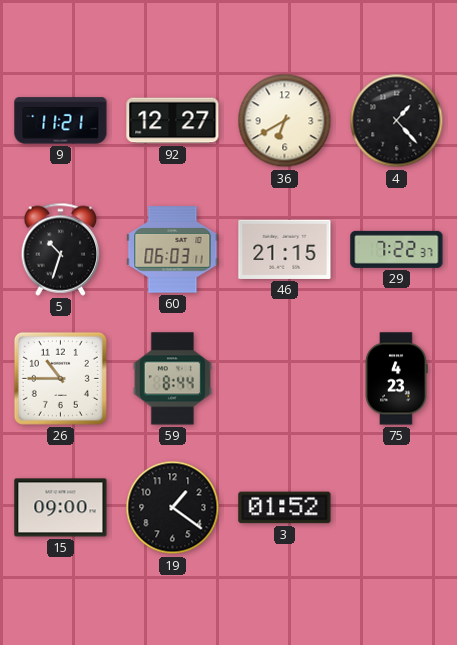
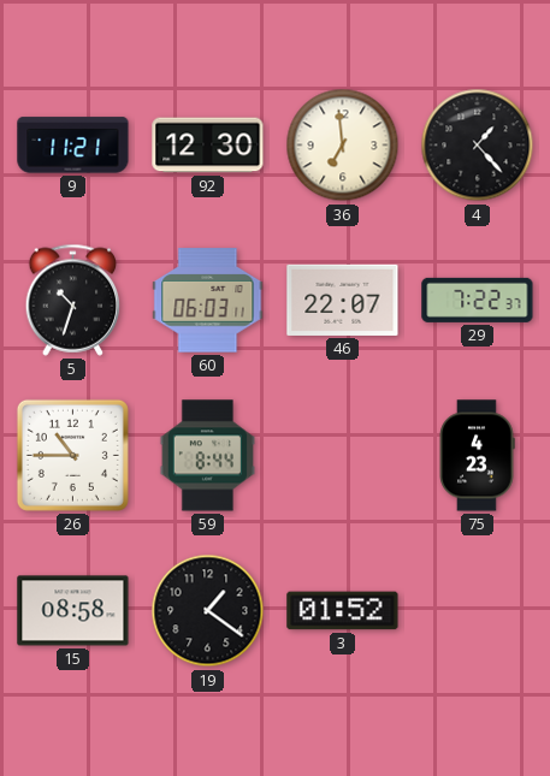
92: 12:27 -> 12:30
36: 6:40 -> 6:59
46: 21:15 -> 22:07
15: 09:00 -> 08:58
